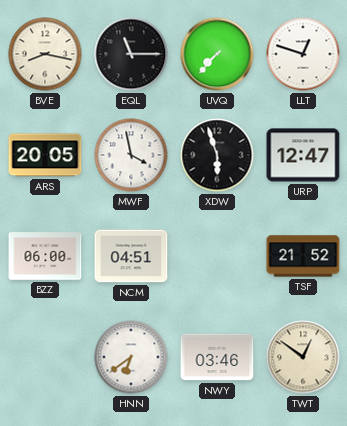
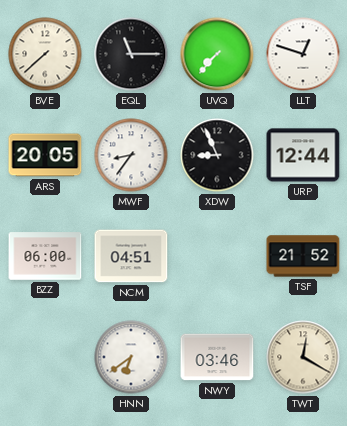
BVE: 8:17 -> 7:38
MWF: 3:58 -> 8:36
XDW: 5:57 -> 8:56
URP: 12:47 -> 12:44
TWT: 12:51 -> 12:20
